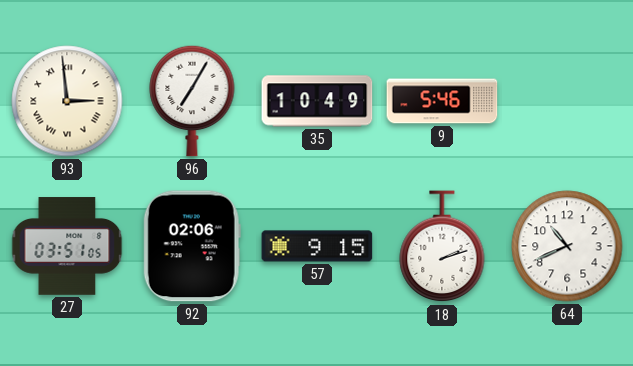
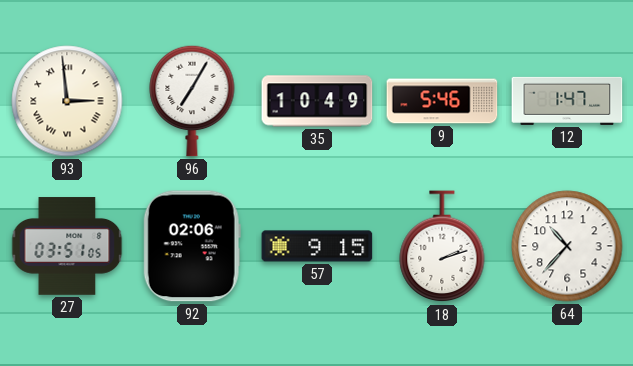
12: none -> 1:47
64: 10:41 -> 10:37
